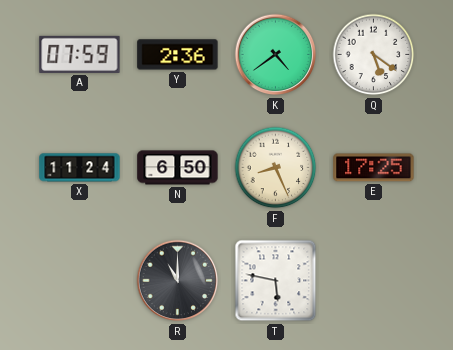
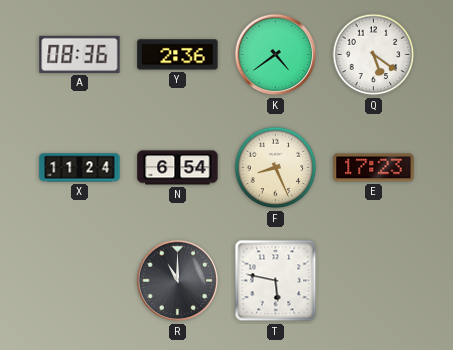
A: 07:59 -> 08:36
N: 6:50 -> 6:54
E: 17:25 -> 17:23
